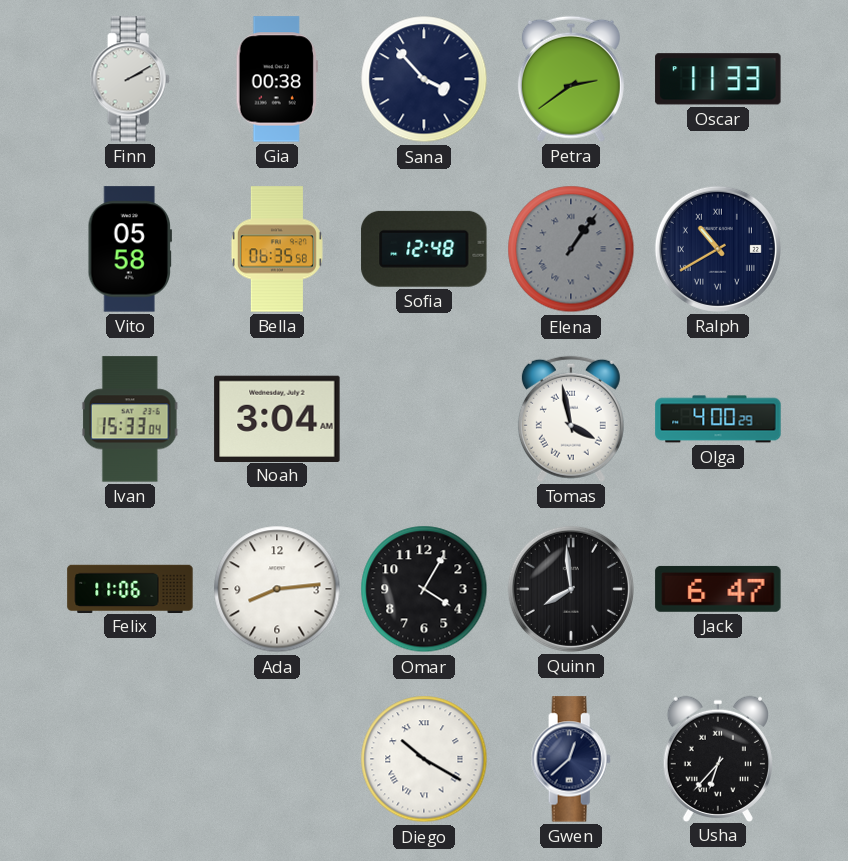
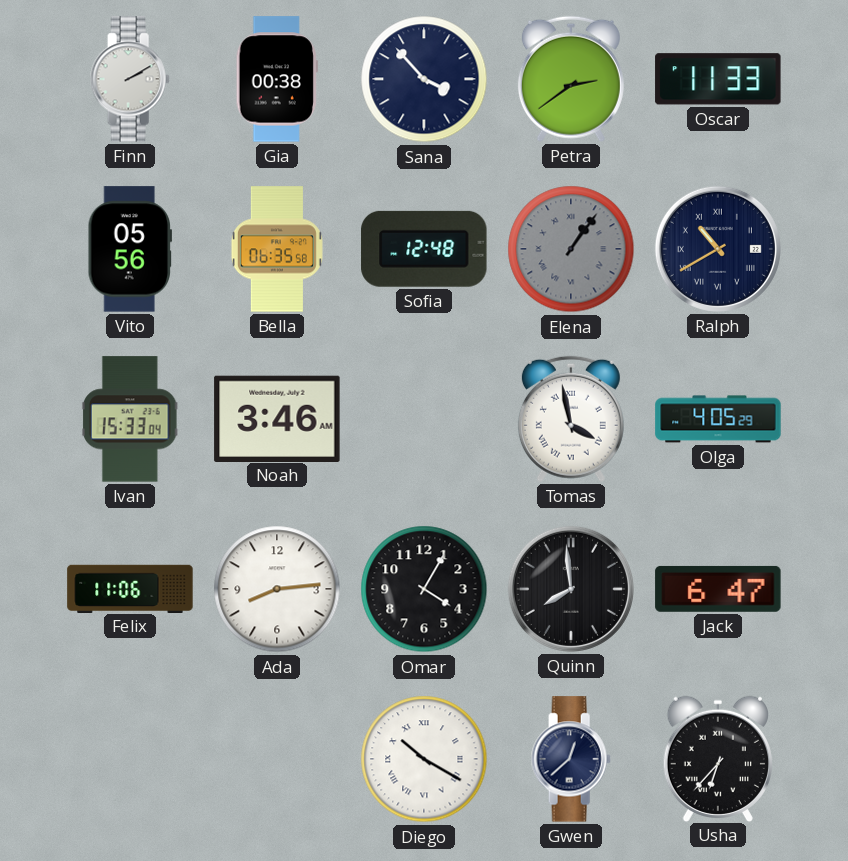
Vito: 05:58 -> 05:56
Noah: 3:04 -> 3:46
Olga: 4:00 -> 4:05
